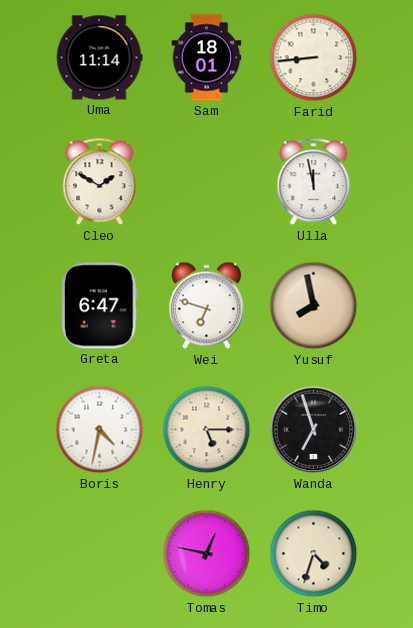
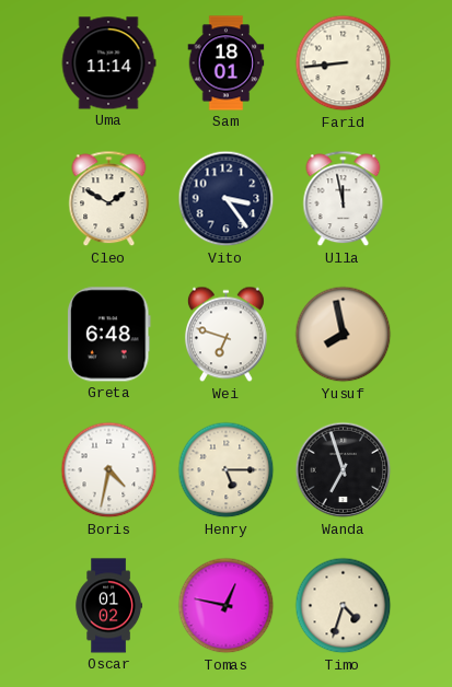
Vito: none -> 3:24
Greta: 6:47 -> 6:48
Oscar: none -> 01:02
